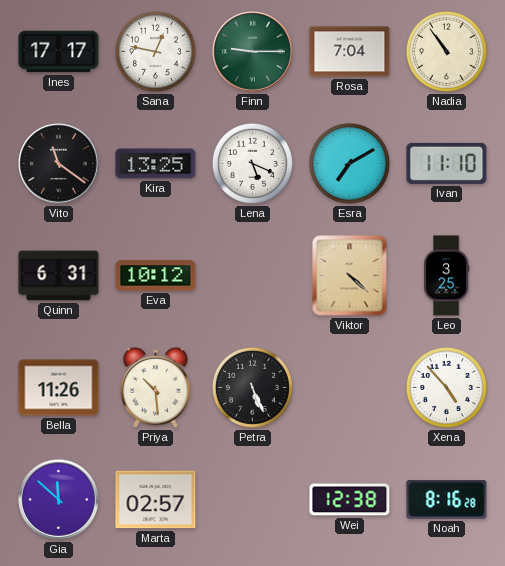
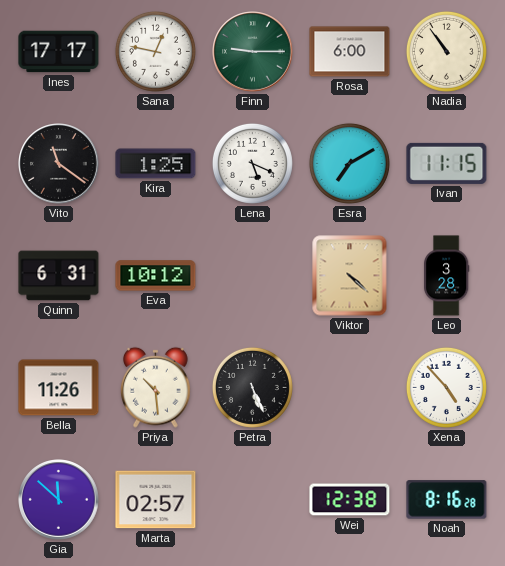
Rosa: 7:04 -> 6:00
Kira: 13:25 -> 1:25
Ivan: 11:10 -> 11:15
Leo: 3:25 -> 3:28
